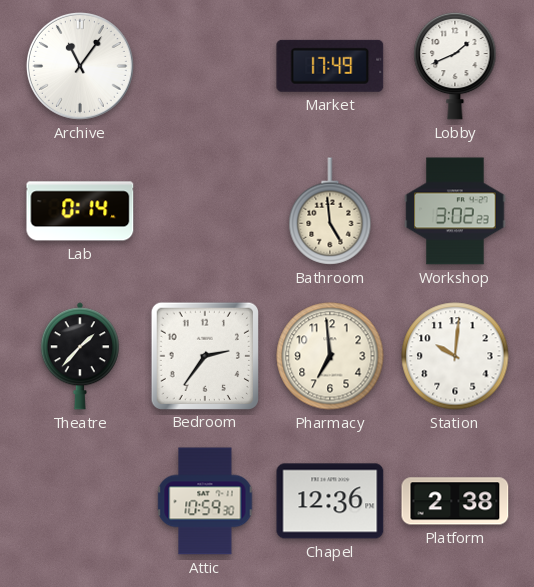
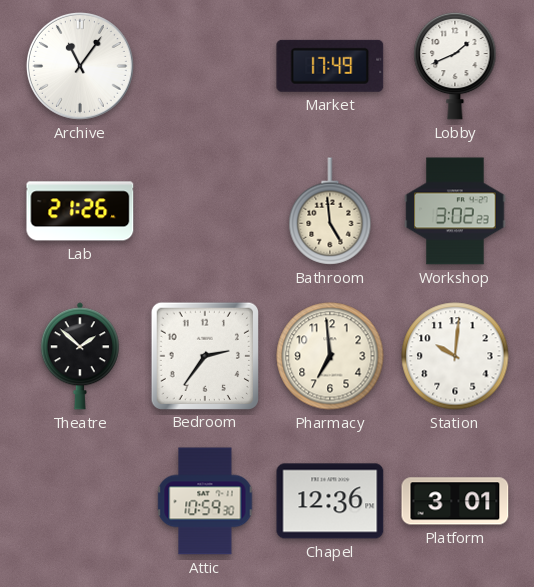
Lab: 0:14 -> 21:26
Theatre: 1:37 -> 1:52
Platform: 2:38 -> 3:01
